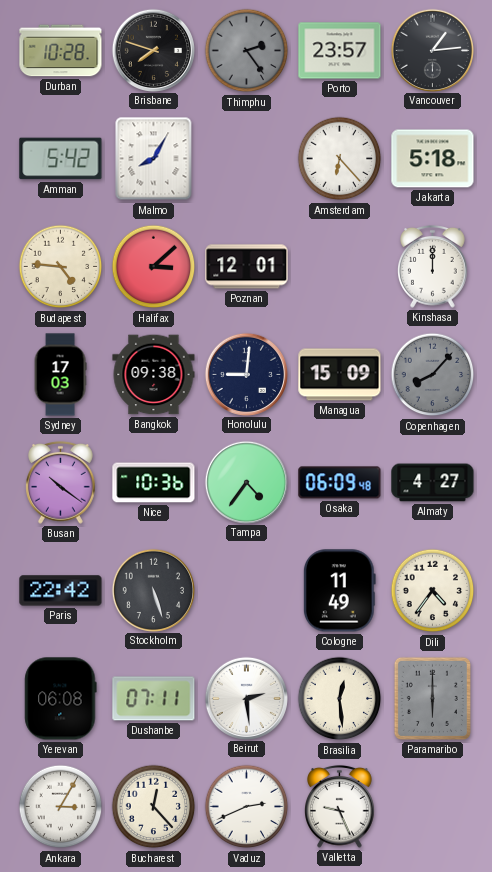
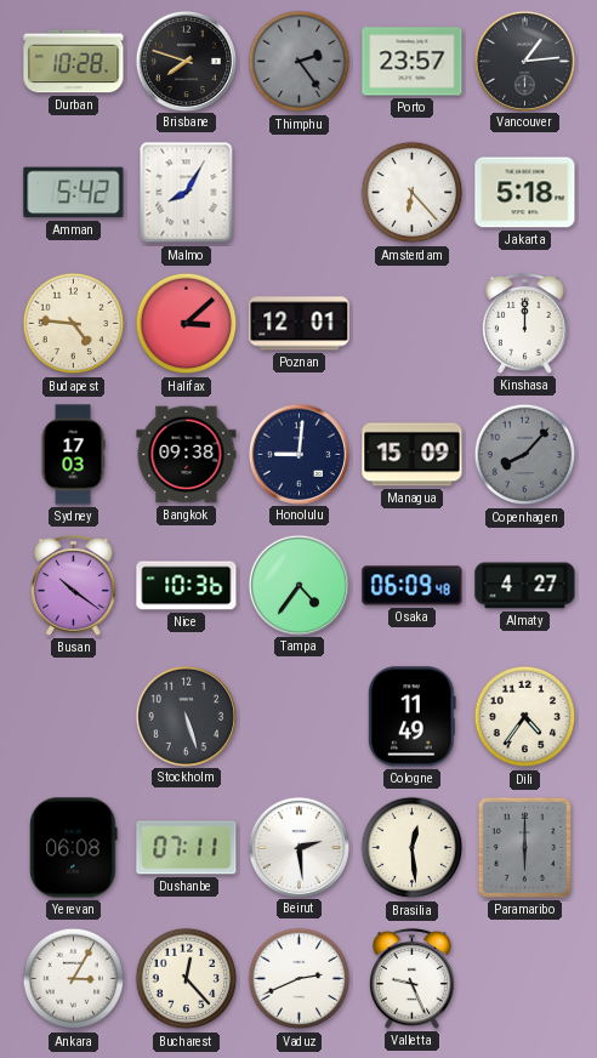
Paris: 22:42 -> none
